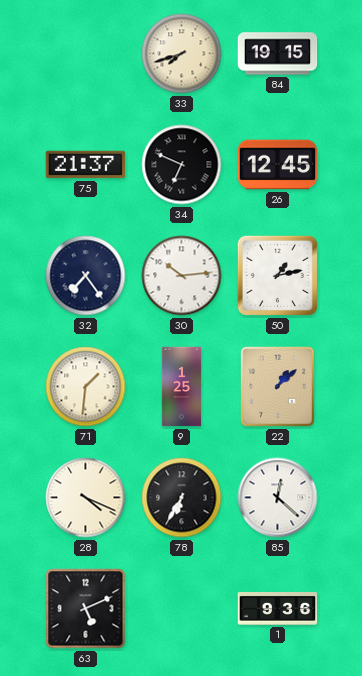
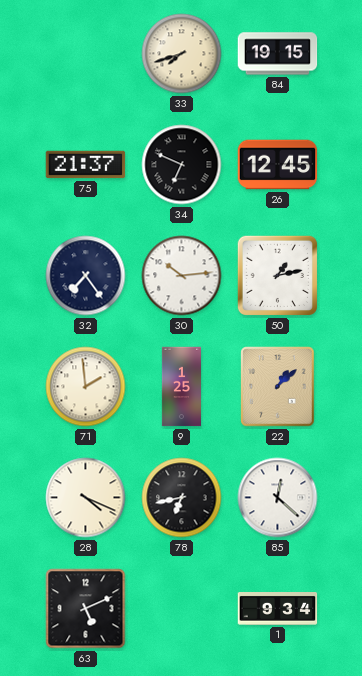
71: 1:31 -> 1:59
78: 6:35 -> 6:43
1: 9:36 -> 9:34
